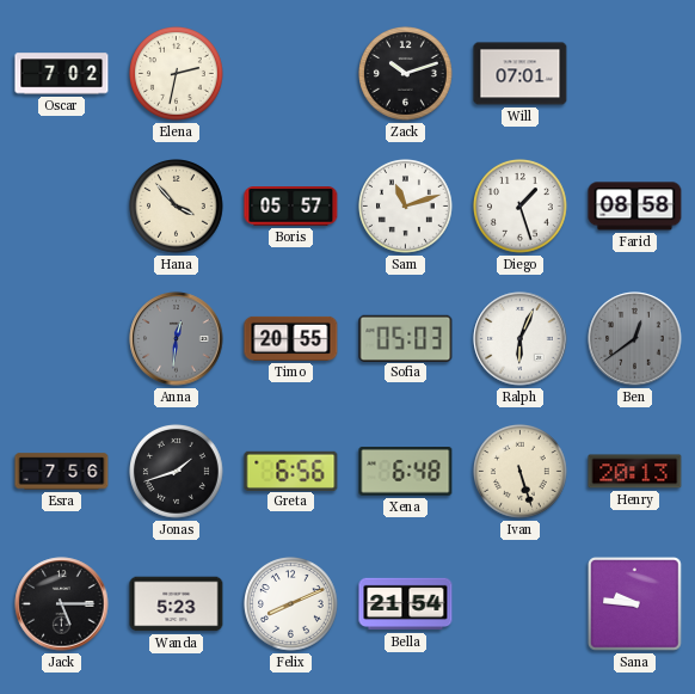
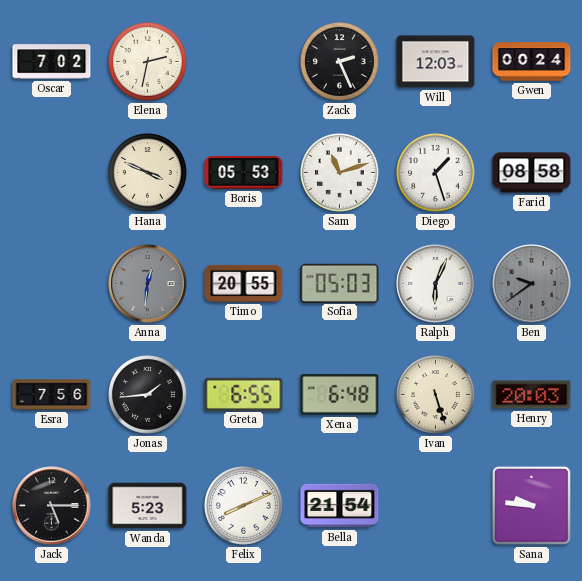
Zack: 10:12 -> 2:26
Will: 07:01 -> 12:03
Gwen: none -> 00:24
Hana: 3:53 -> 3:49
Boris: 05:57 -> 05:53
Ben: 12:39 -> 9:39
Jonas: 1:42 -> 1:44
Greta: 6:56 -> 6:55
Henry: 20:13 -> 20:03
